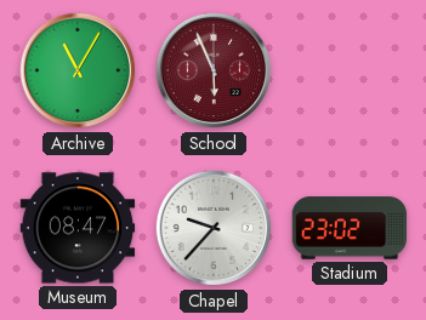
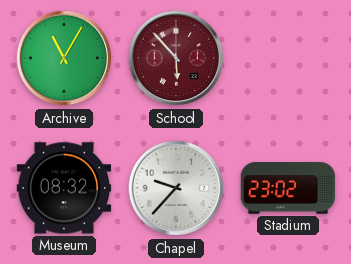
School: 5:56 -> 5:53
Museum: 08:47 -> 08:32
